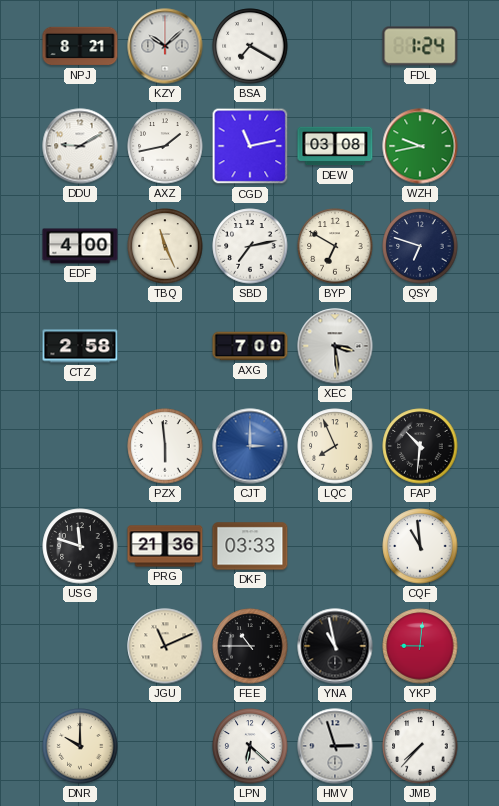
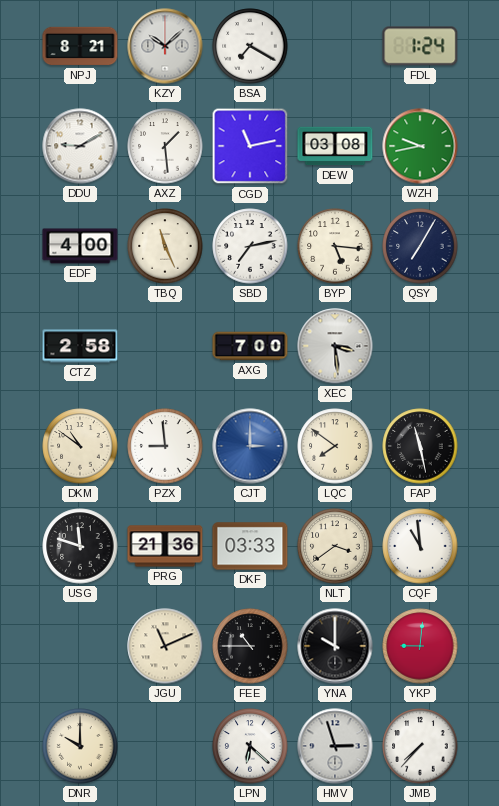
AXZ: 1:43 -> 1:29
BYP: 6:50 -> 5:16
QSY: 6:48 -> 7:05
DKM: none -> 10:51
PZX: 5:59 -> 8:59
LQC: 7:56 -> 7:51
FAP: 10:31 -> 11:28
NLT: none -> 3:39
YNA: 10:58 -> 10:00
